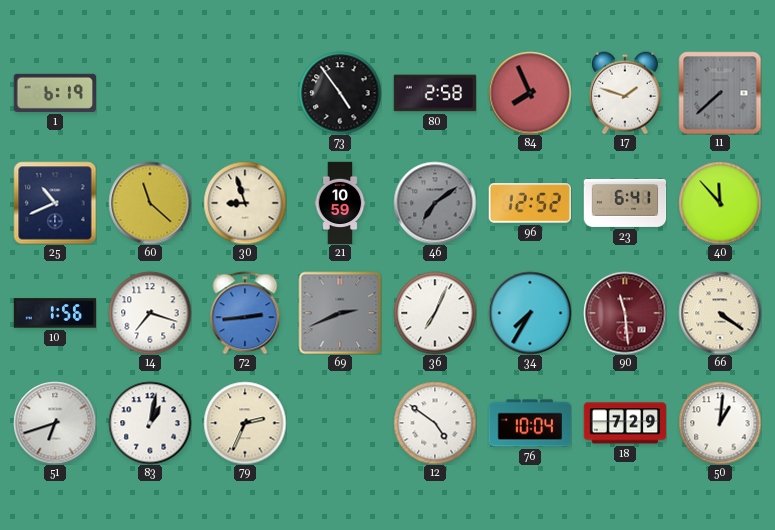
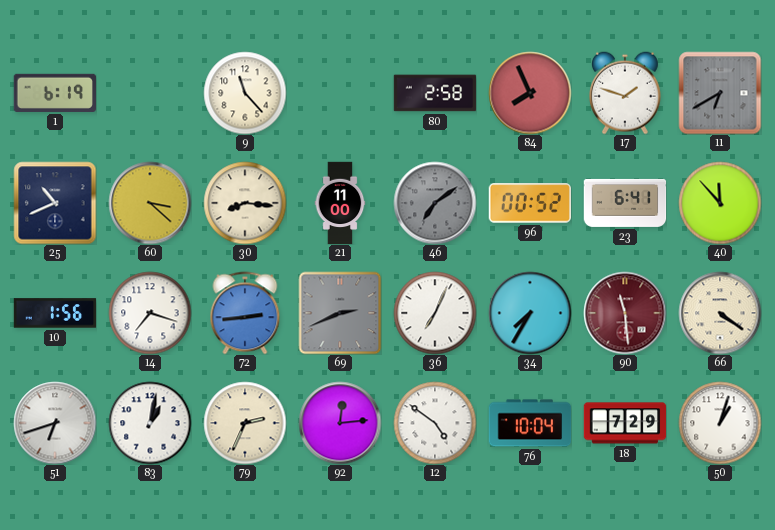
9: none -> 11:23
73: 4:54 -> none
11: 7:38 -> 6:40
60: 11:22 -> 3:22
30: 8:57 -> 8:16
21: 10:59 -> 11:00
96: 12:52 -> 00:52
92: none -> 12:14
50: 1:01 -> 1:03
